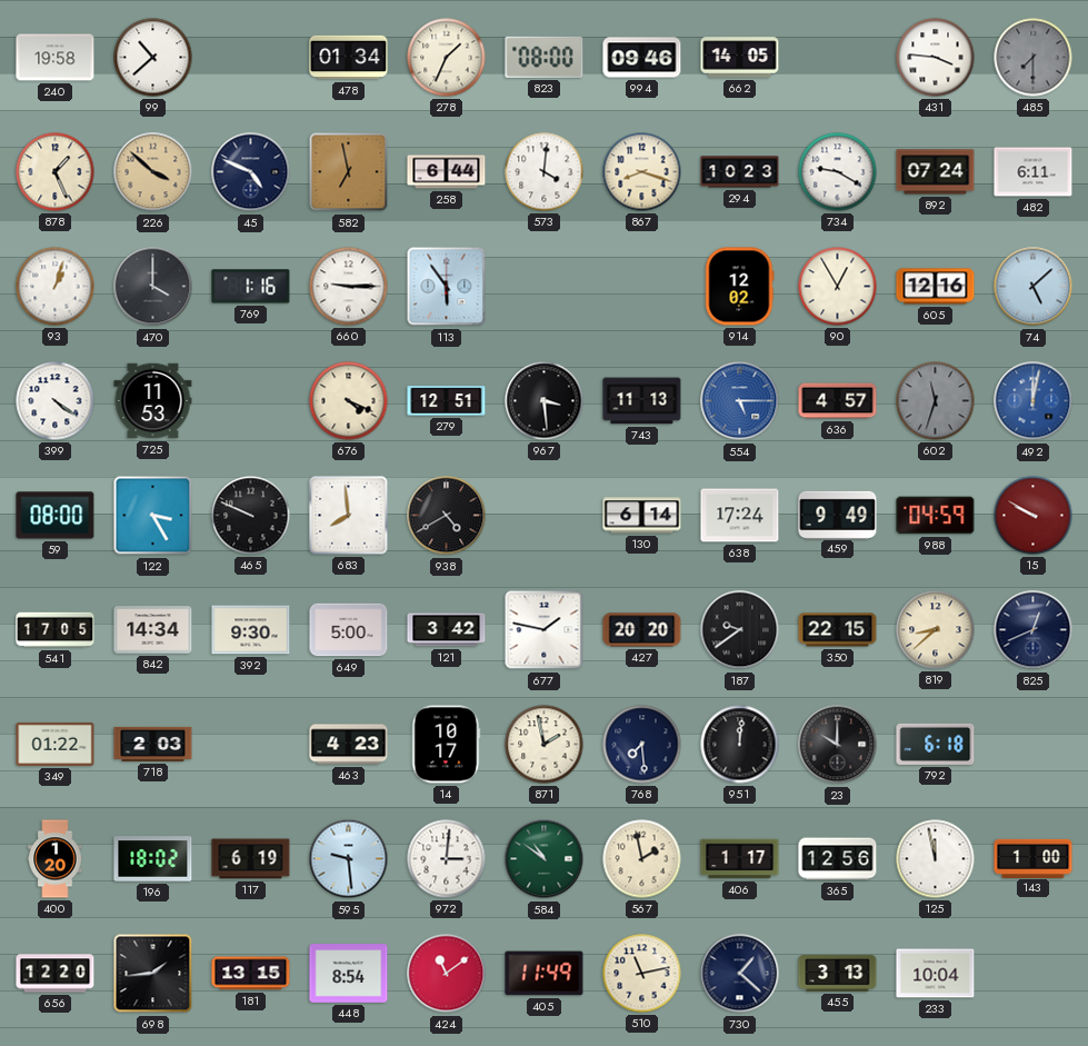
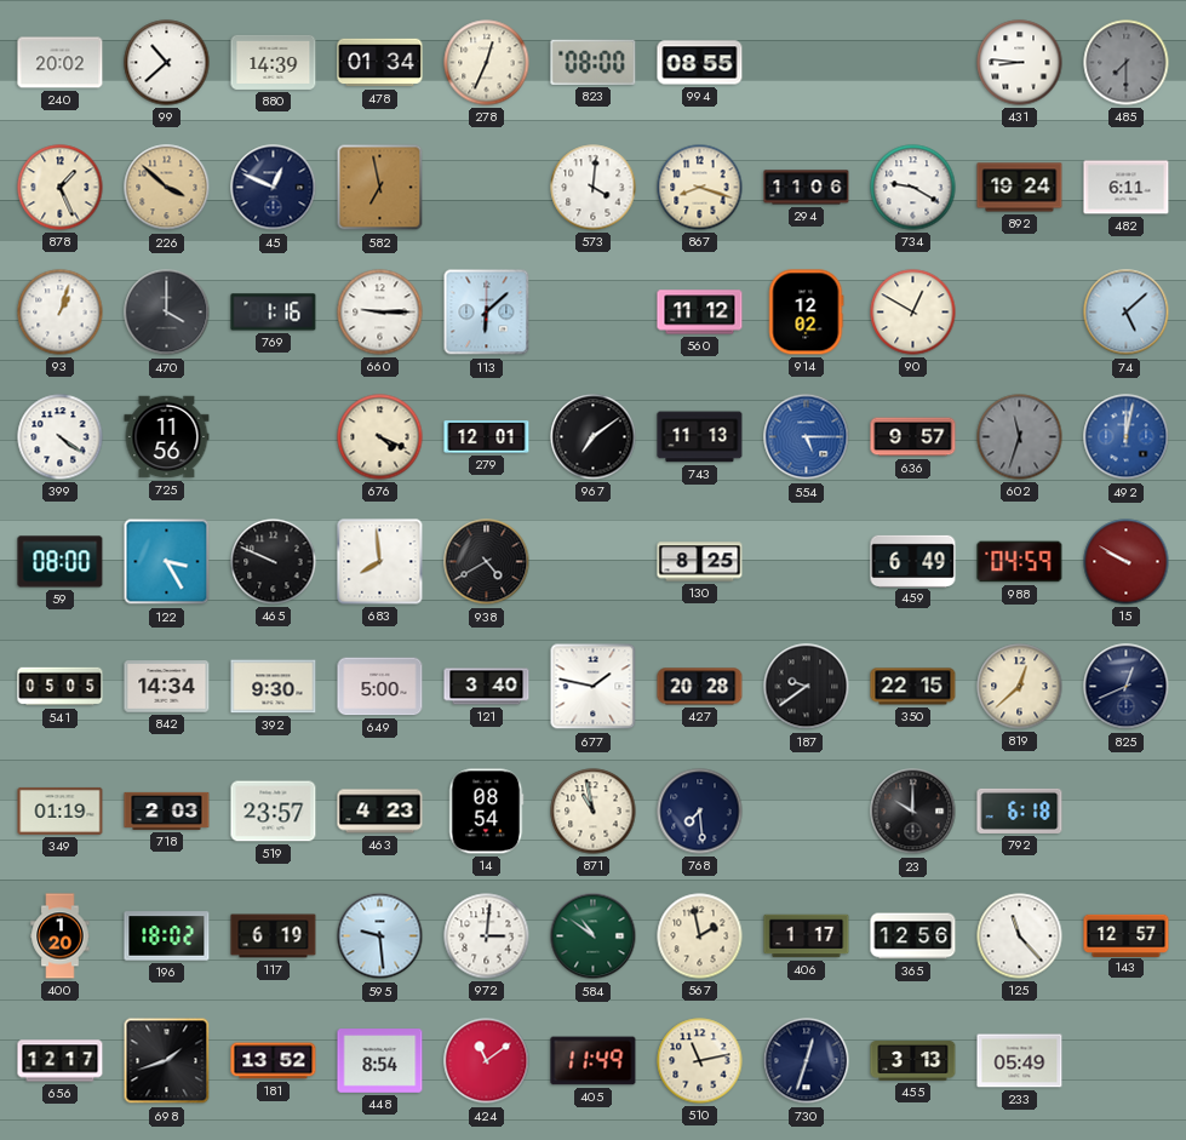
240: 19:58 -> 20:02
880: none -> 14:39
278: 1:34 -> 12:34
994: 09:46 -> 08:55
662: 14:05 -> none
431: 3:46 -> 8:46
45: 4:49 -> 12:49
258: 6:44 -> none
294: 10:23 -> 11:06
892: 07:24 -> 19:24
113: 5:54 -> 6:08
560: none -> 11:12
90: 12:55 -> 12:50
605: 12:16 -> none
725: 11:53 -> 11:56
279: 12:51 -> 12:01
967: 3:29 -> 7:09
636: 4:57 -> 9:57
130: 6:14 -> 8:25
638: 17:24 -> none
459: 9:49 -> 6:49
541: 17:05 -> 05:05
121: 3:42 -> 3:40
427: 20:20 -> 20:28
819: 8:38 -> 12:38
349: 01:22 -> 01:19
519: none -> 23:57
14: 10:17 -> 08:54
871: 1:58 -> 10:58
951: 12:01 -> none
125: 11:58 -> 11:23
143: 1:00 -> 12:57
656: 12:20 -> 12:17
698: 1:44 -> 1:42
181: 13:15 -> 13:52
730: 1:22 -> 12:33
233: 10:04 -> 05:49
